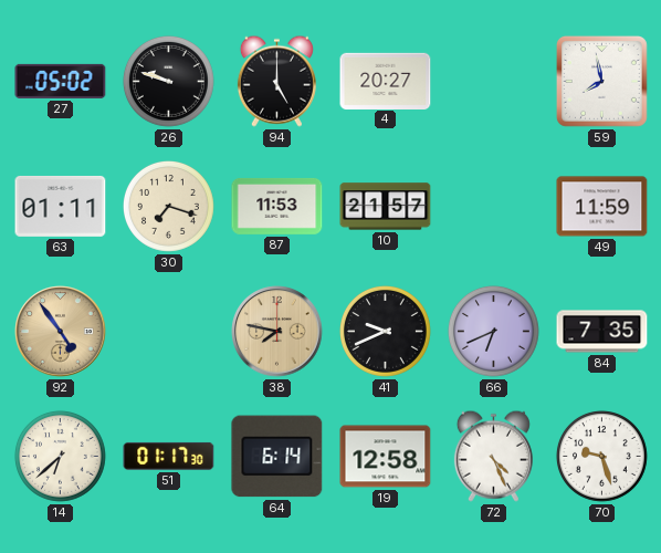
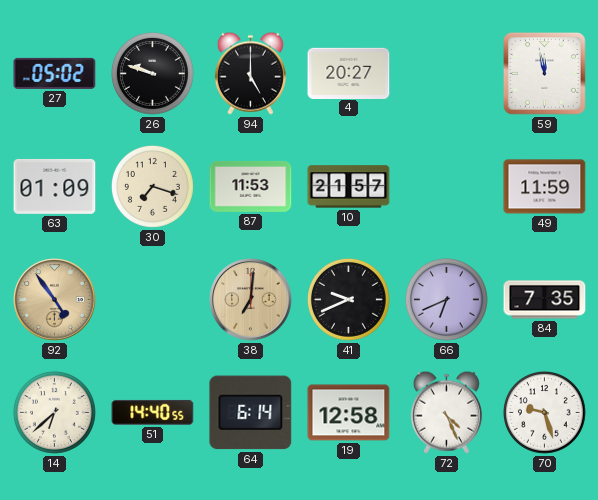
59: 7:58 -> 11:58
63: 01:11 -> 01:09
38: 7:47 -> 7:01
51: 01:17 -> 14:40
